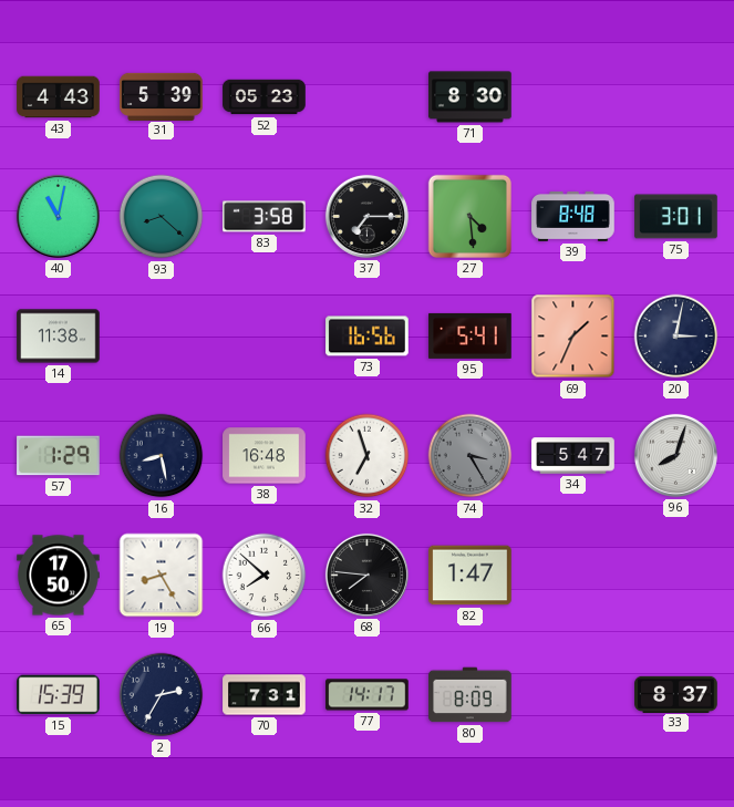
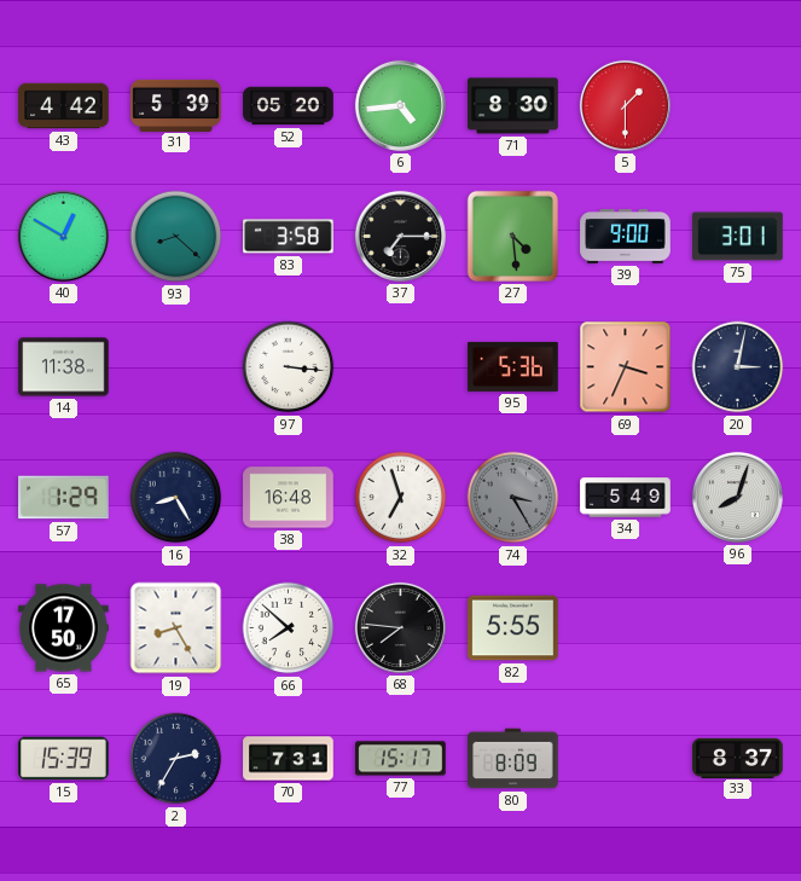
43: 4:43 -> 4:42
52: 05:23 -> 05:20
6: none -> 4:44
5: none -> 1:30
40: 11:02 -> 12:50
39: 8:48 -> 9:00
97: none -> 3:16
73: 16:56 -> none
95: 5:41 -> 5:36
69: 1:34 -> 3:34
16: 8:28 -> 8:25
34: 5:47 -> 5:49
82: 1:47 -> 5:55
77: 14:17 -> 15:17
